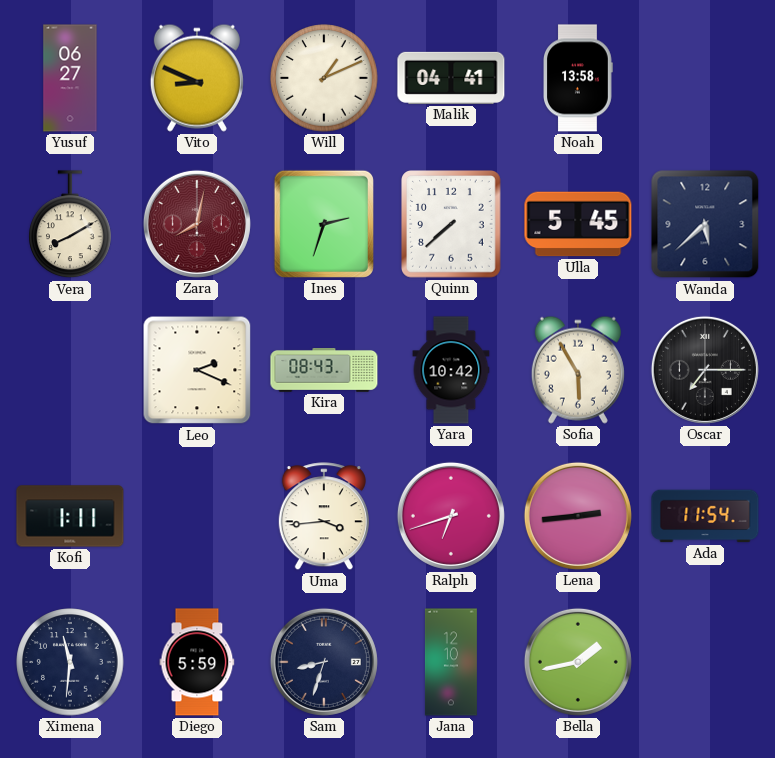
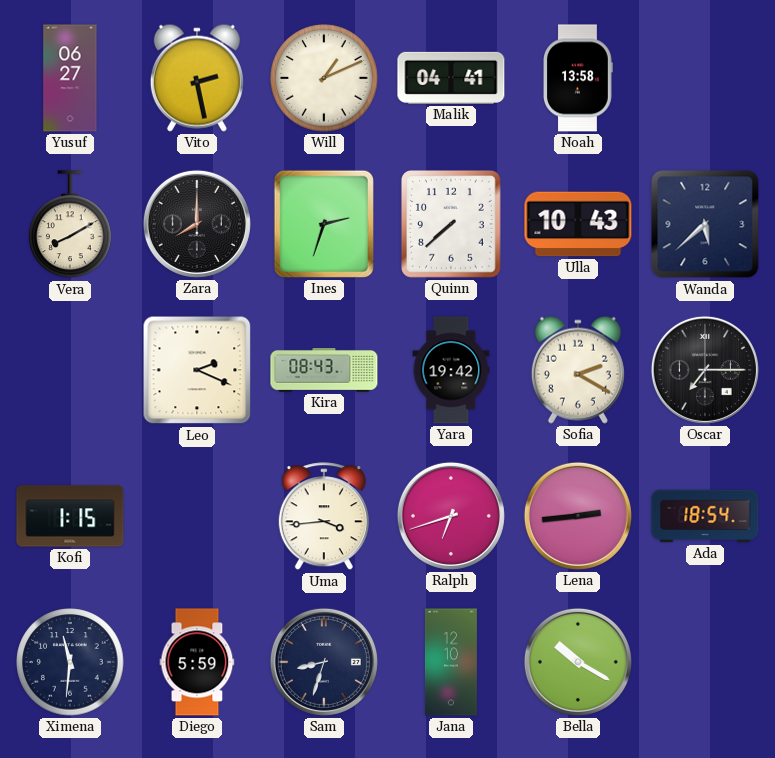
Vito: 8:49 -> 2:28
Zara: 8:02 -> 8:00
Zara dial: burgundy -> black
Ulla: 5:45 -> 10:43
Yara: 10:42 -> 19:42
Sofia: 5:55 -> 2:20
Kofi: 1:11 -> 1:15
Ada: 11:54 -> 18:54
Bella: 1:43 -> 10:20
